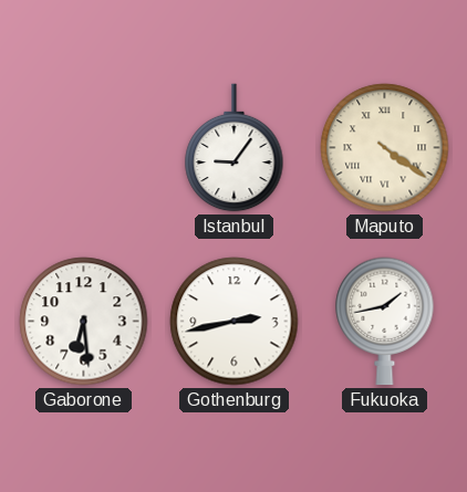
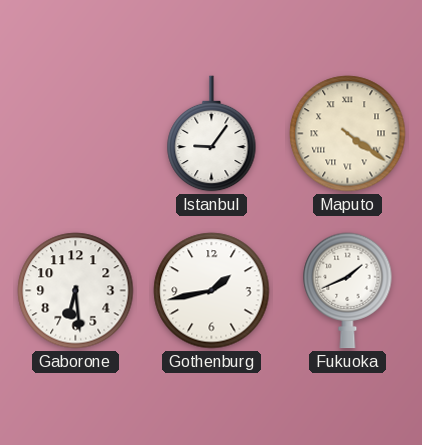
Gothenburg: 2:43 -> 1:43
Fukuoka: 1:43 -> 1:41
